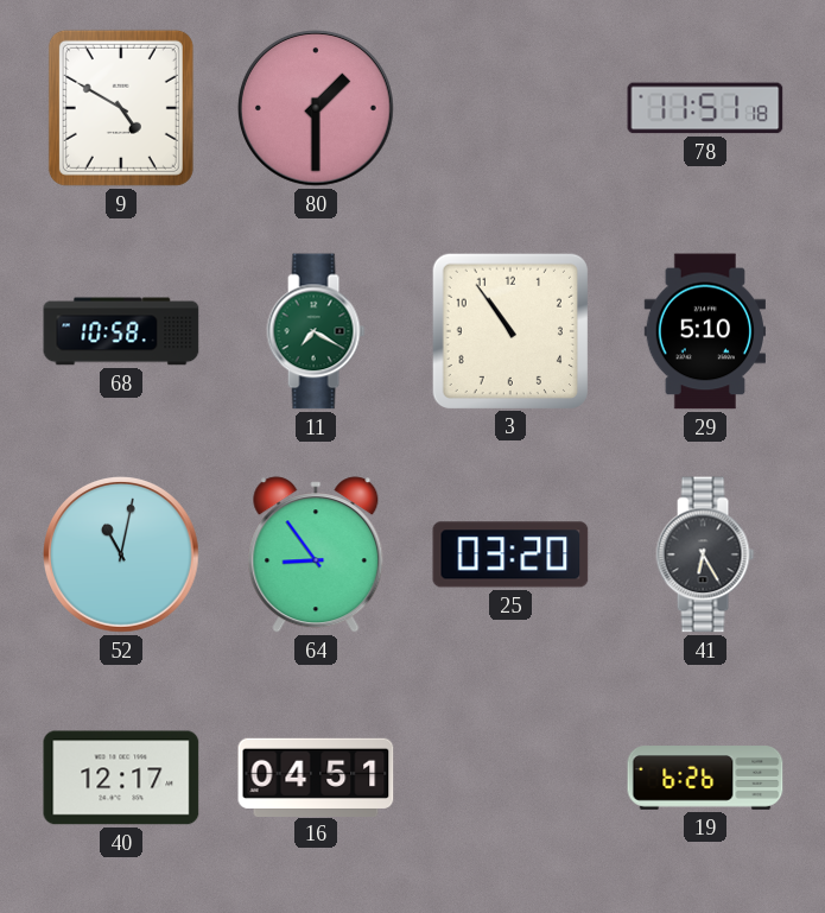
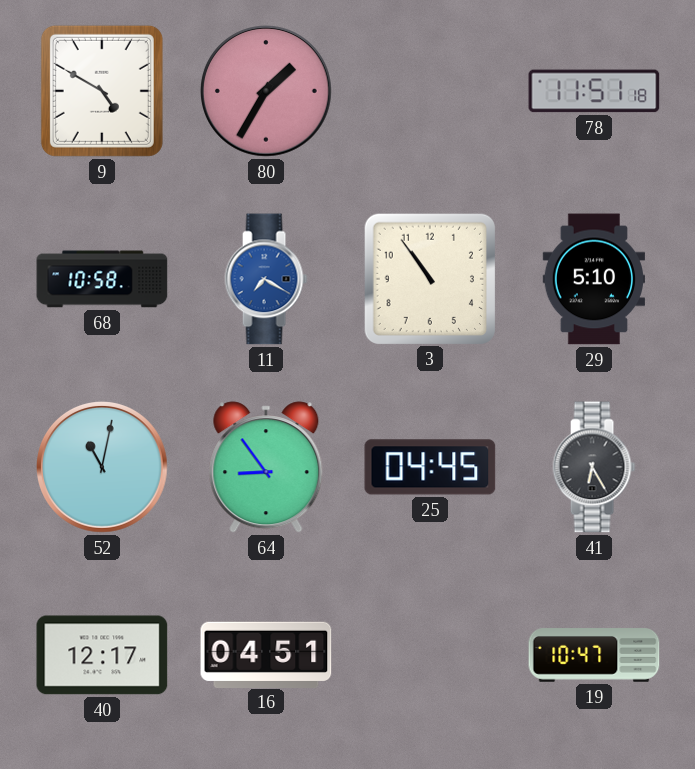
80: 1:30 -> 1:35
11 dial: green -> blue
25: 03:20 -> 04:45
19: 6:26 -> 10:47
